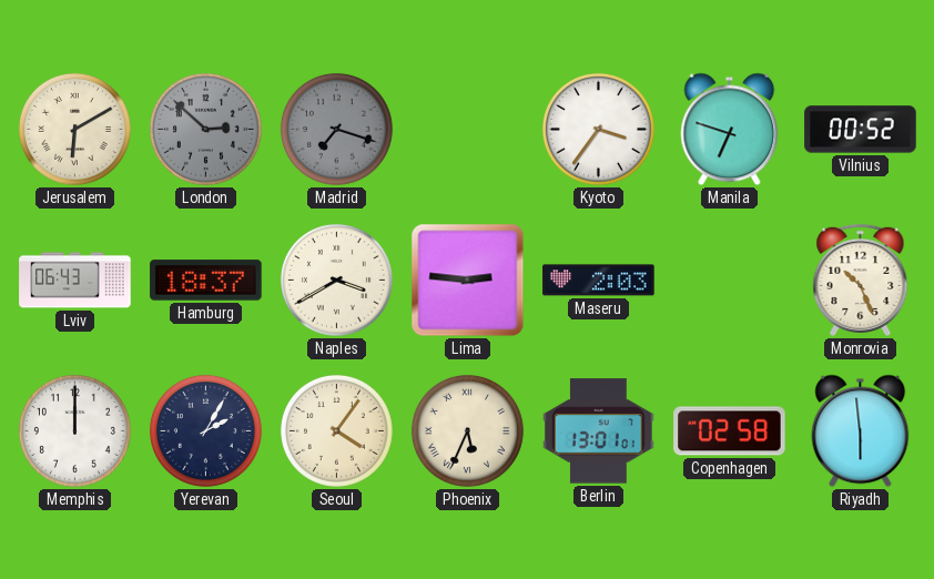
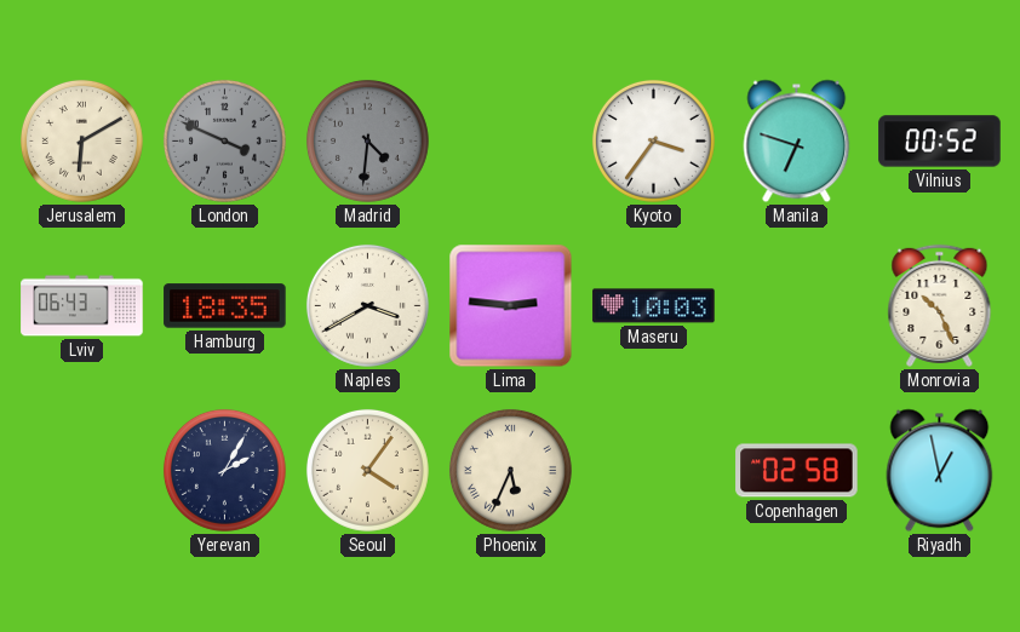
London: 2:52 -> 3:49
Madrid: 7:18 -> 4:31
Hamburg: 18:37 -> 18:35
Maseru: 2:03 -> 10:03
Memphis: 12:00 -> none
Berlin: 13:01 -> none
Riyadh: 5:59 -> 12:58
